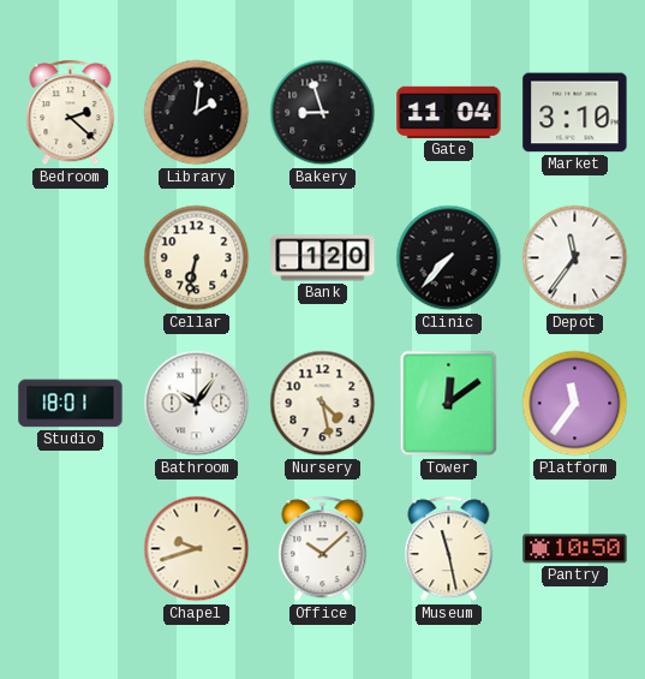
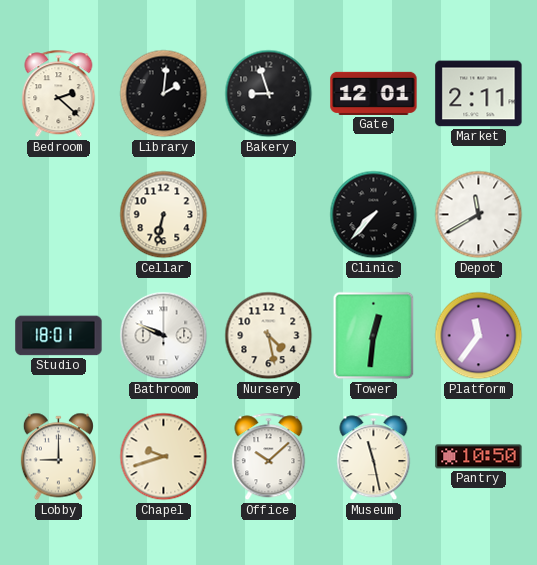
Gate: 11:04 -> 12:01
Market: 3:10 -> 2:11
Bank: 1:20 -> none
Depot: 11:36 -> 11:40
Bathroom: 10:06 -> 9:49
Tower: 12:09 -> 12:31
Lobby: none -> 9:00
